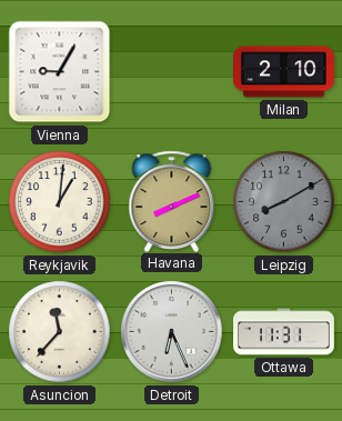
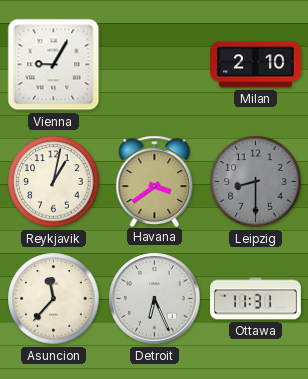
Reykjavik: 1:01 -> 1:02
Havana: 8:11 -> 3:39
Leipzig: 8:10 -> 8:30
